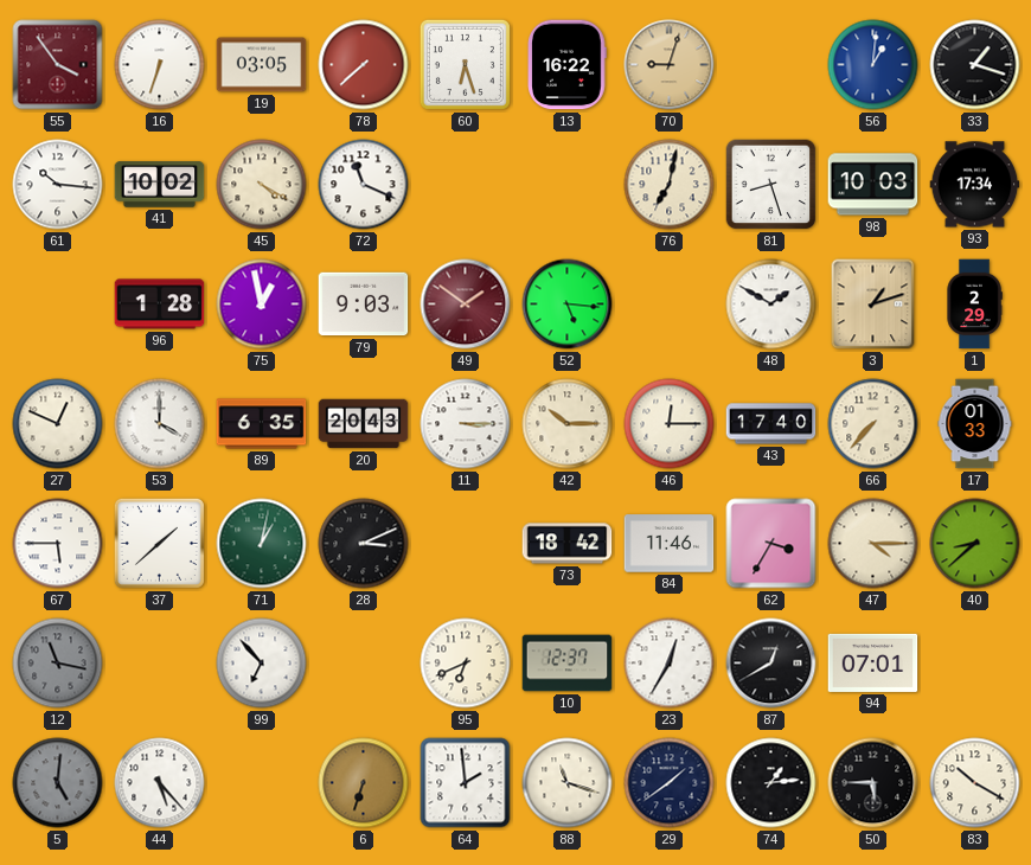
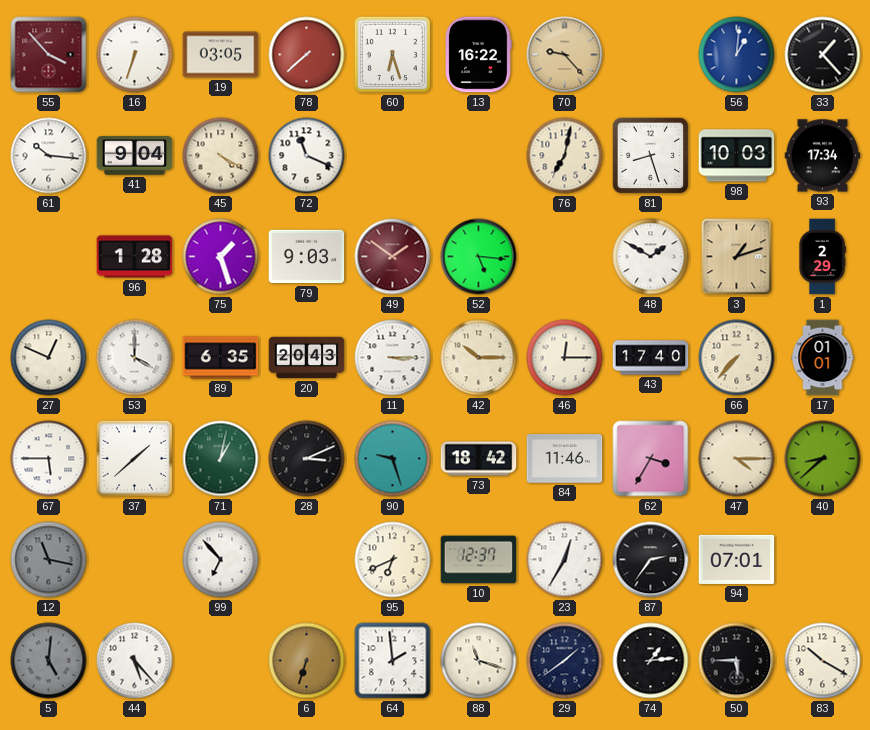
55: 3:54 -> 3:53
70: 9:03 -> 9:23
33: 1:18 -> 1:23
41: 10:02 -> 9:04
75: 12:58 -> 1:27
17: 01:33 -> 01:01
90: none -> 9:27
87: 12:40 -> 2:36
